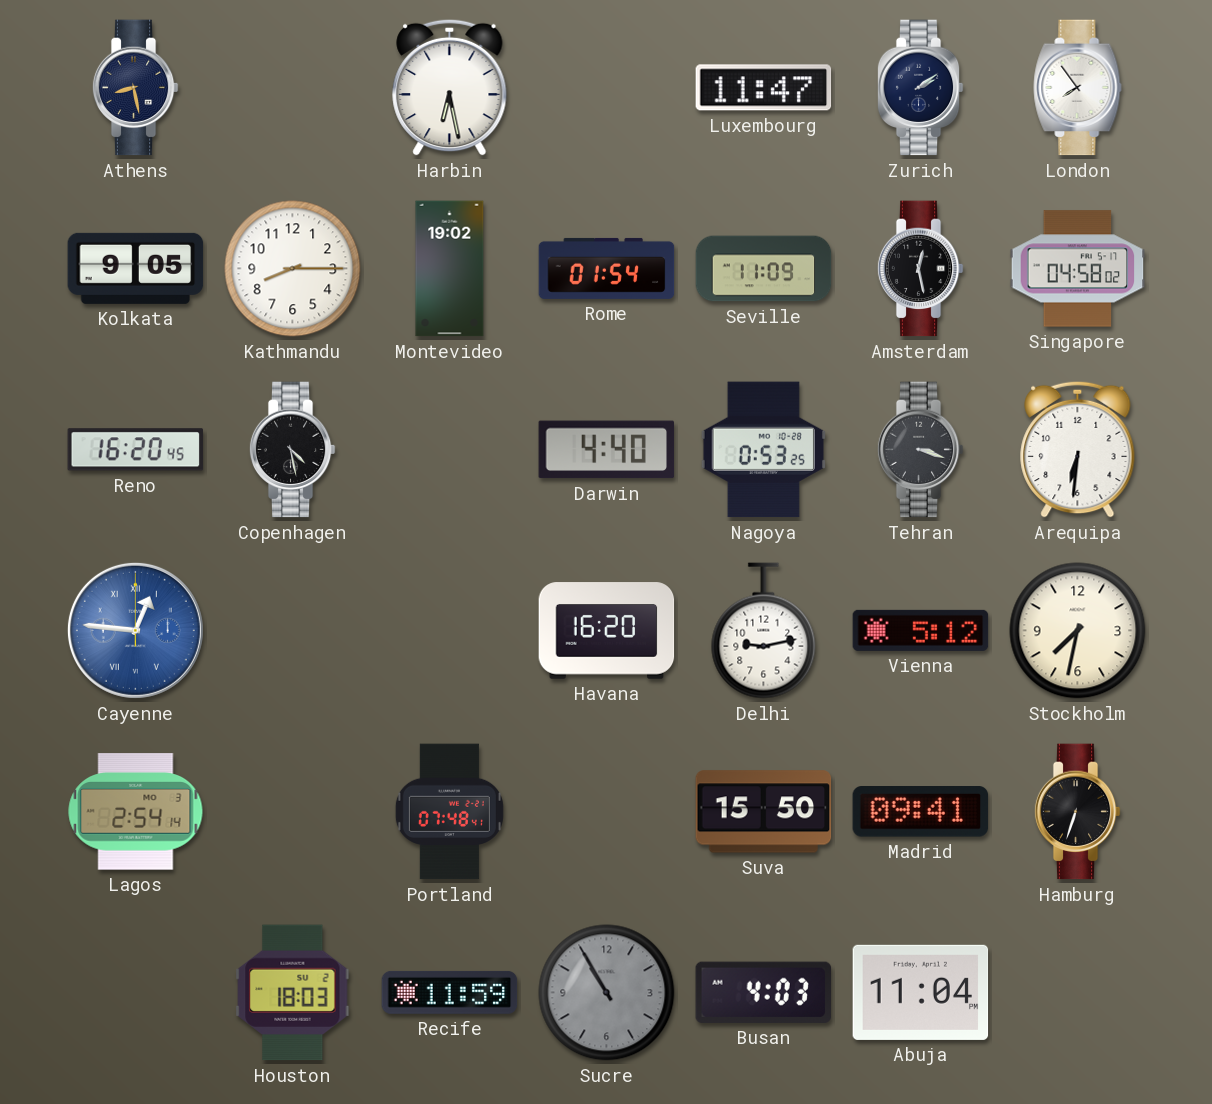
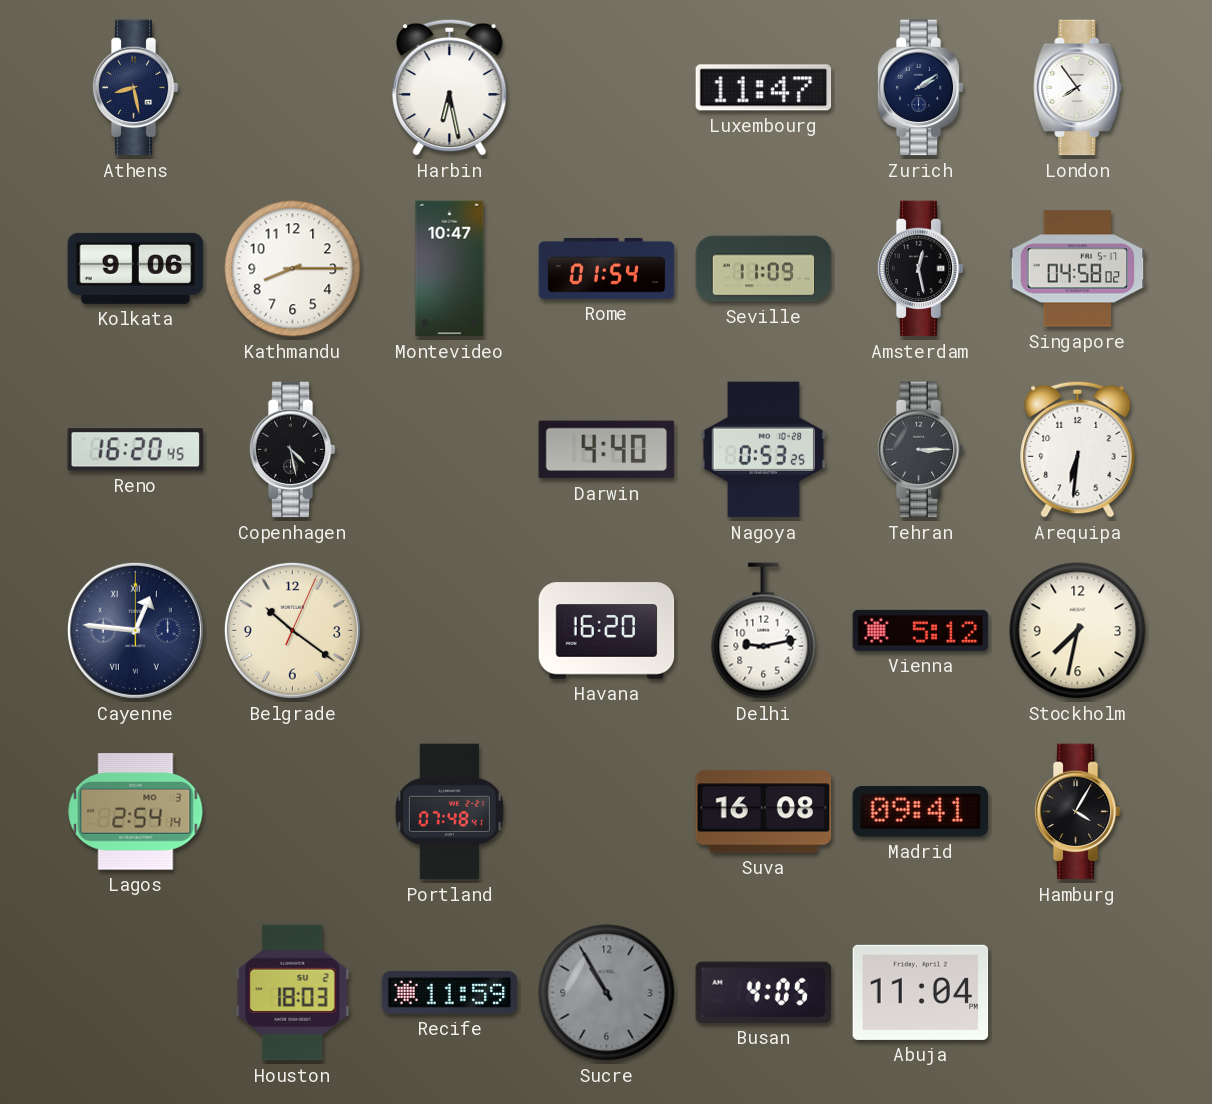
Kolkata: 9:05 -> 9:06
Montevideo: 19:02 -> 10:47
Tehran: 3:18 -> 3:15
Cayenne dial: blue -> navy
Belgrade: none -> 10:21
Suva: 15:50 -> 16:08
Hamburg: 6:33 -> 4:05
Busan: 4:03 -> 4:05
